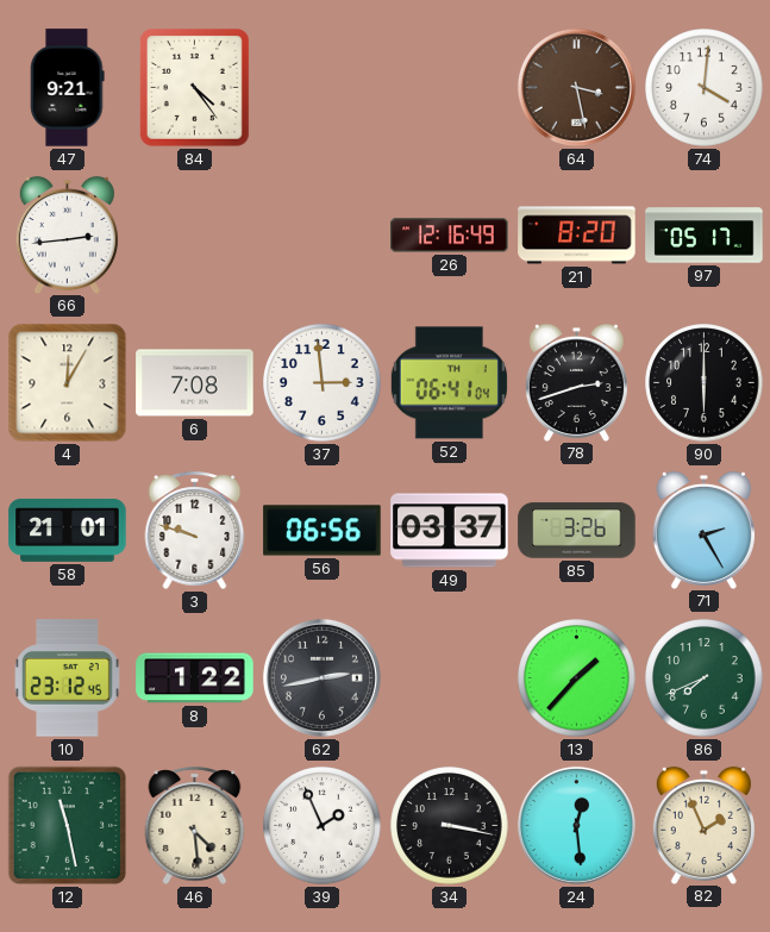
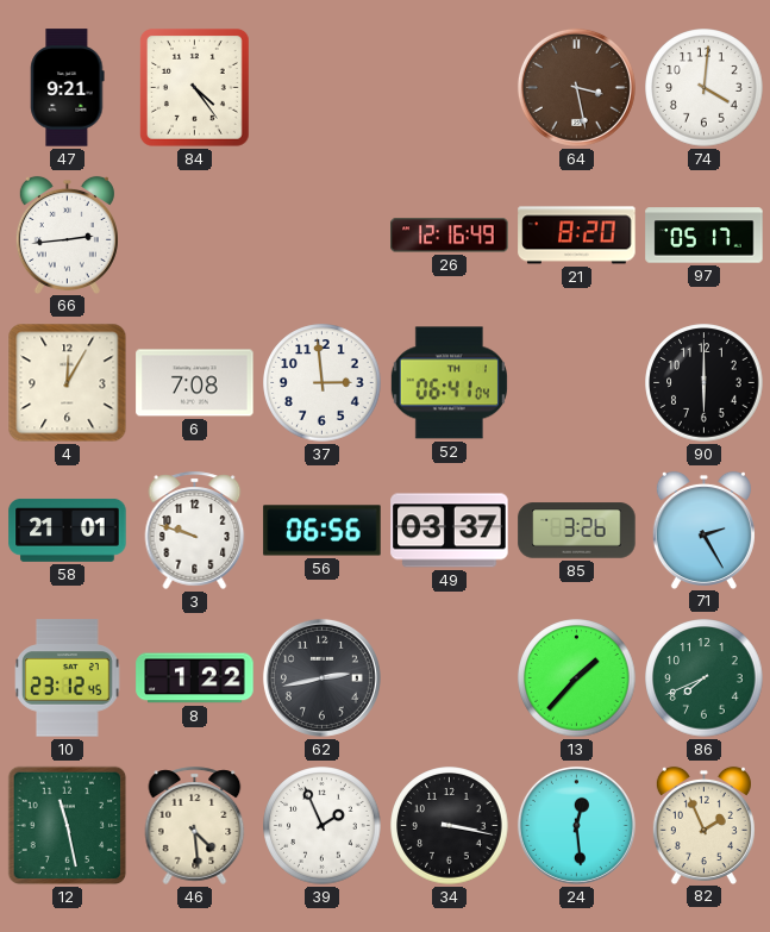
78: 2:42 -> none
